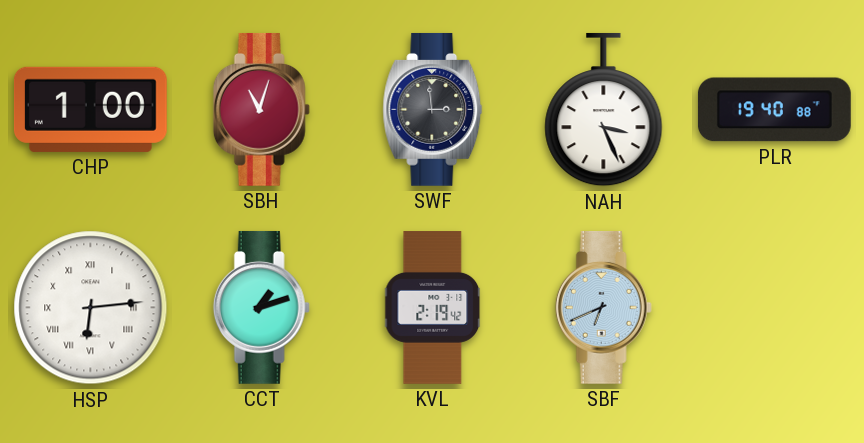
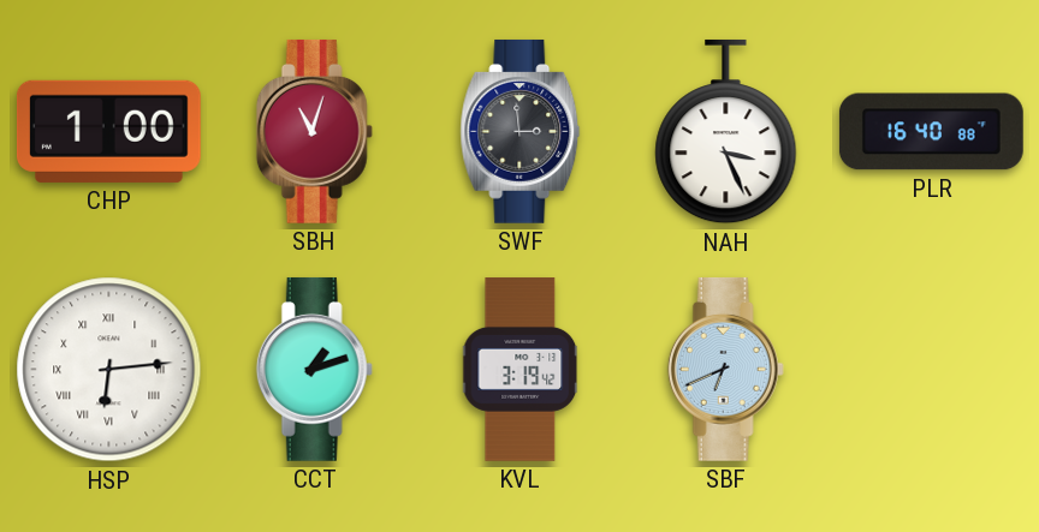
PLR: 19:40 -> 16:40
KVL: 2:19 -> 3:19
